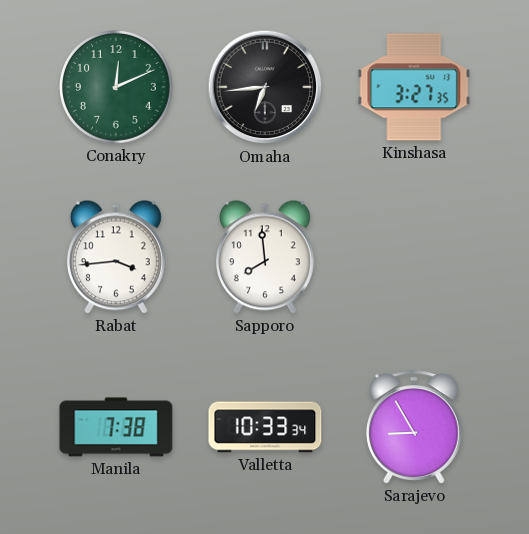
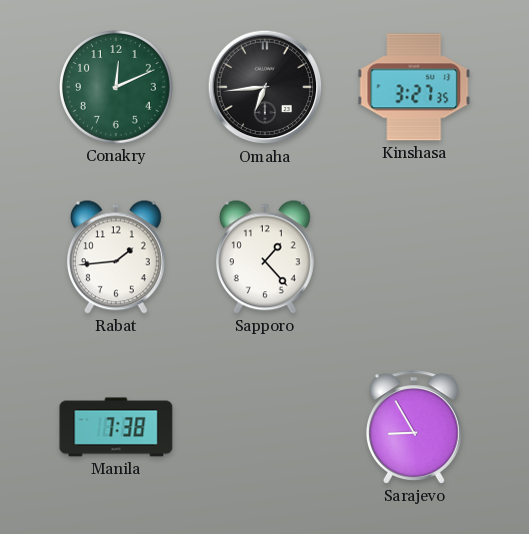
Rabat: 3:44 -> 1:44
Sapporo: 7:59 -> 1:23
Valletta: 10:33 -> none
